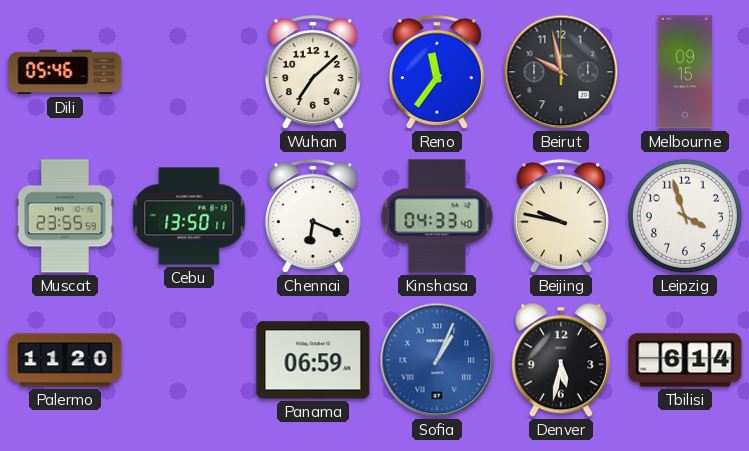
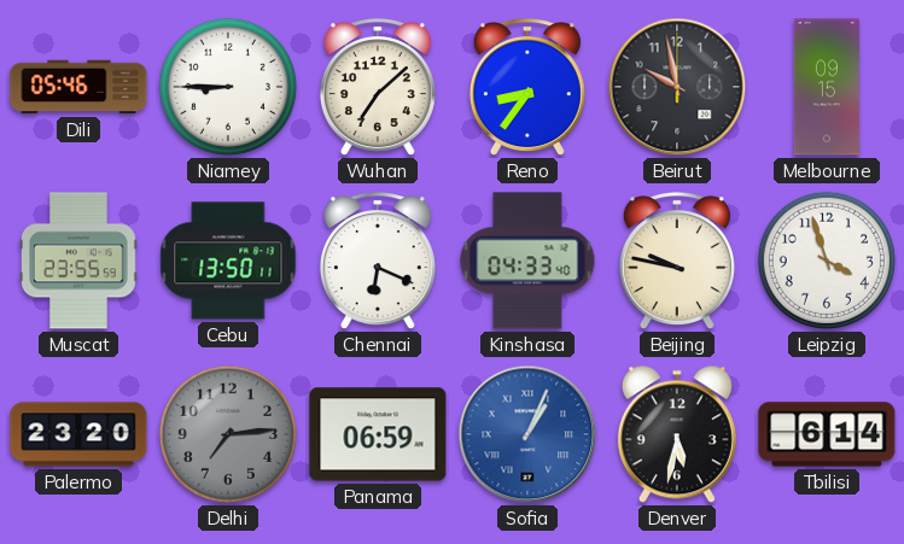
Niamey: none -> 8:45
Reno: 11:36 -> 8:36
Palermo: 11:20 -> 23:20
Delhi: none -> 7:14
